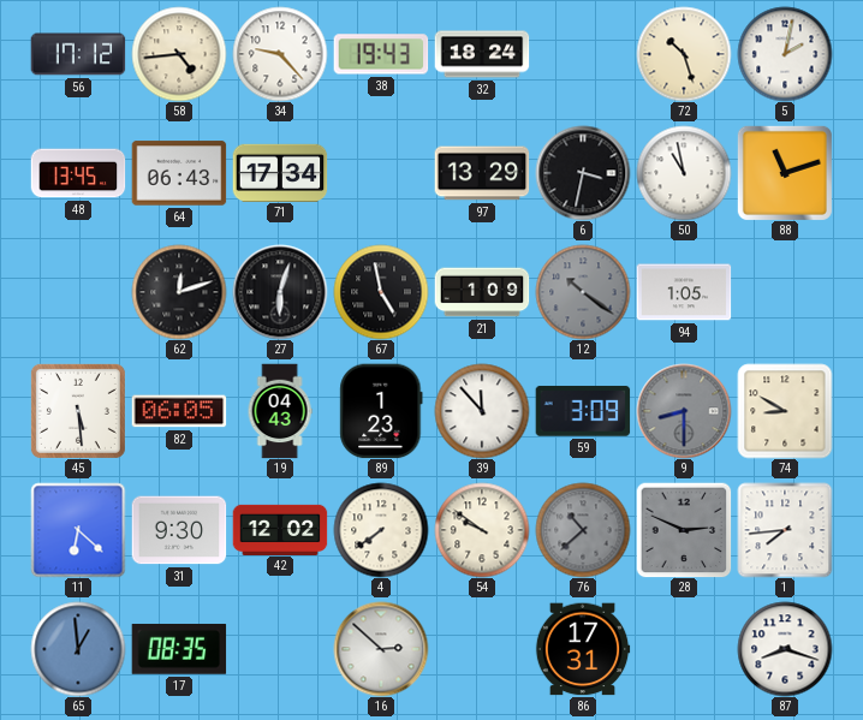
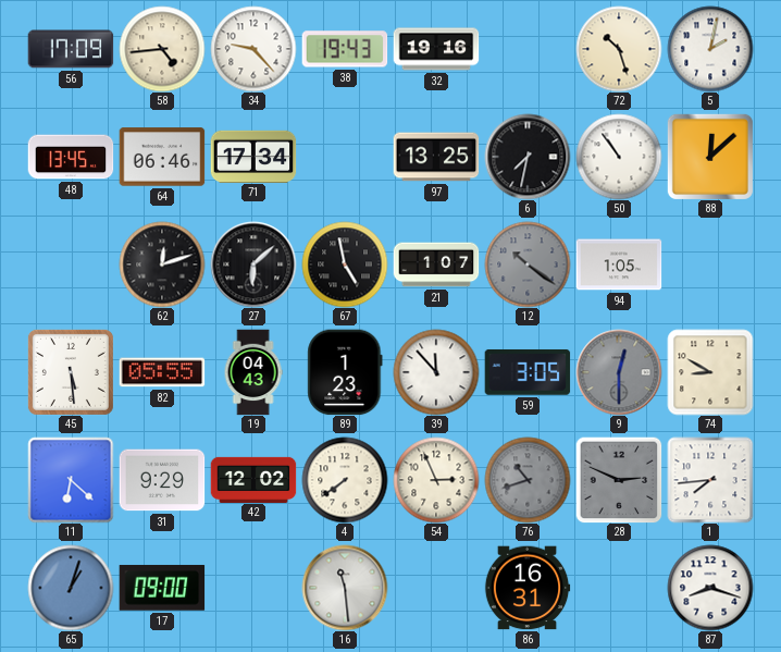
56: 17:12 -> 17:09
32: 18:24 -> 19:16
64: 06:43 -> 06:46
97: 13:29 -> 13:25
6: 3:32 -> 7:32
50: 10:58 -> 10:54
88: 11:12 -> 12:08
27: 6:03 -> 6:08
21: 1:09 -> 1:07
82: 06:05 -> 05:55
59: 3:09 -> 3:05
9: 8:30 -> 12:30
31: 9:30 -> 9:29
54: 9:51 -> 2:56
76: 10:38 -> 10:42
65: 12:59 -> 1:03
17: 08:35 -> 09:00
16: 2:52 -> 11:29
86: 17:31 -> 16:31
